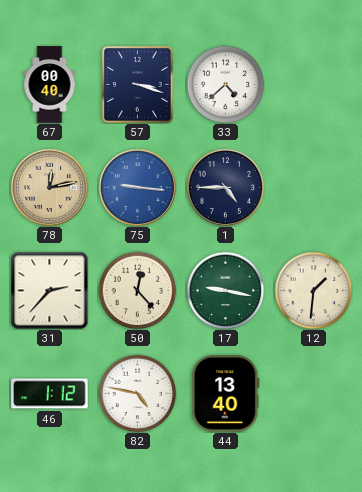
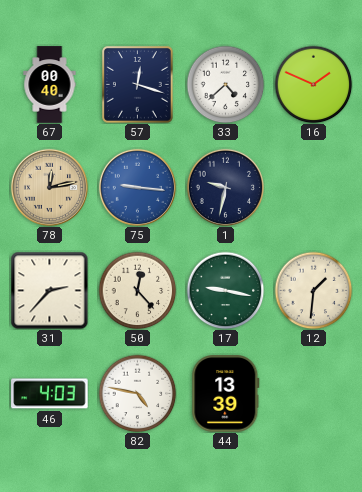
57: 3:18 -> 12:18
16: none -> 1:49
1: 4:45 -> 9:32
46: 1:12 -> 4:03
44: 13:40 -> 13:39
